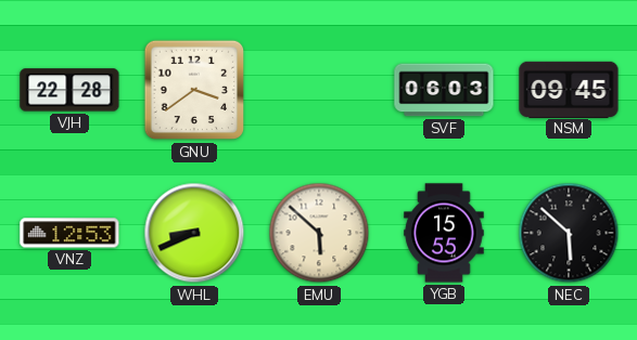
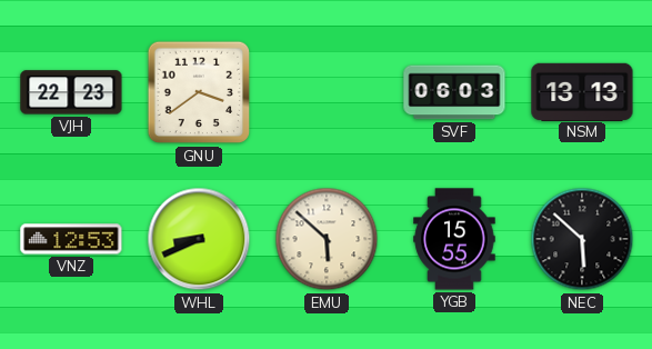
VJH: 22:28 -> 22:23
NSM: 09:45 -> 13:13
